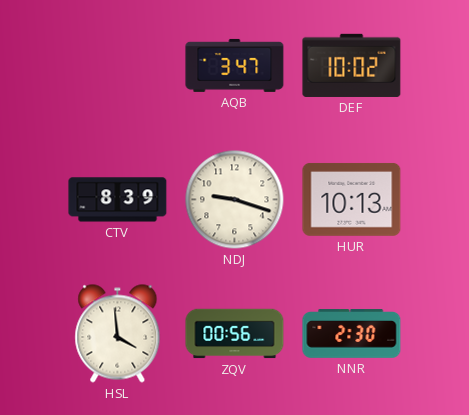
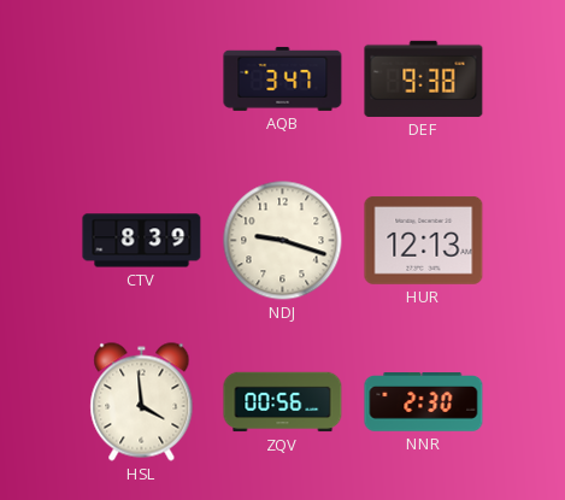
DEF: 10:02 -> 9:38
HUR: 10:13 -> 12:13
